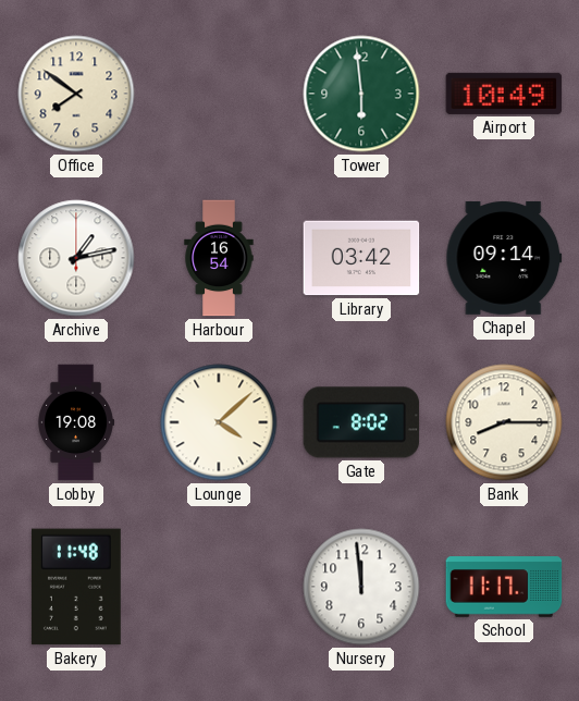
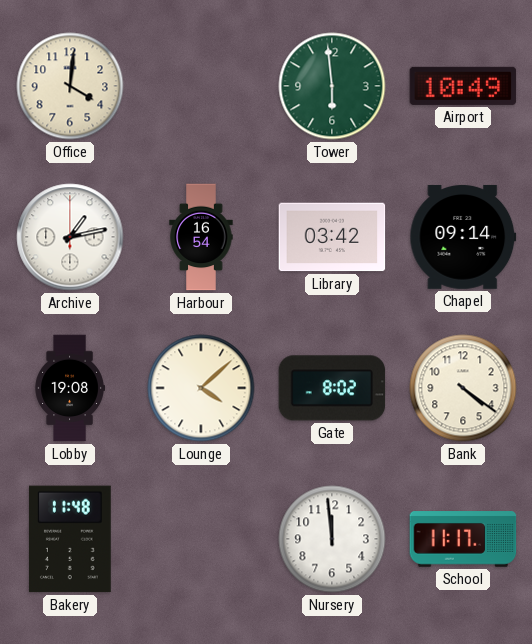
Office: 7:51 -> 4:01
Bank: 8:15 -> 4:21
